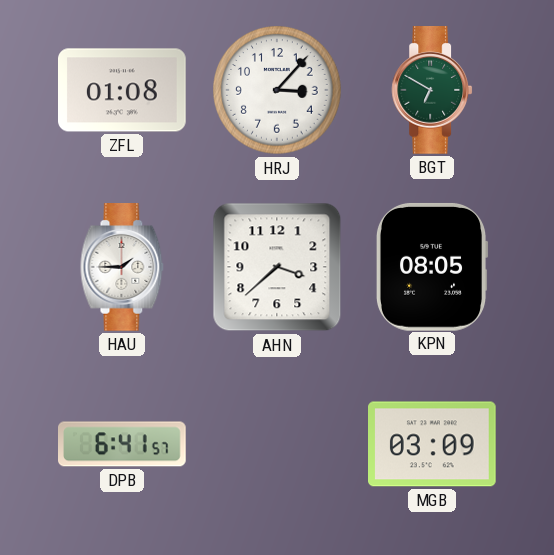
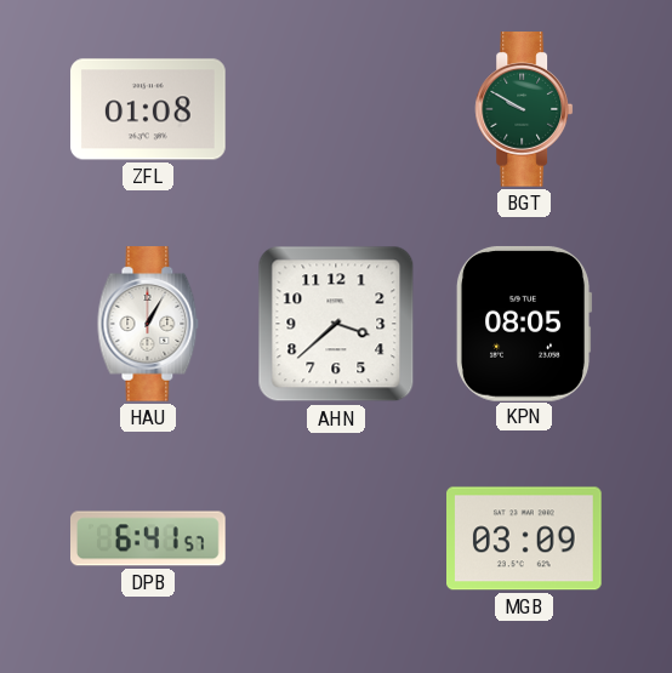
HRJ: 3:07 -> none
BGT: 6:50 -> 9:50
HAU: 1:45 -> 1:05
